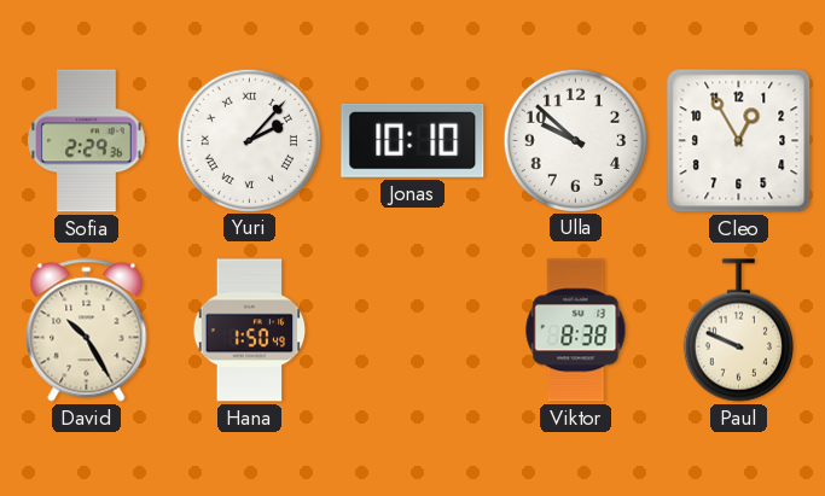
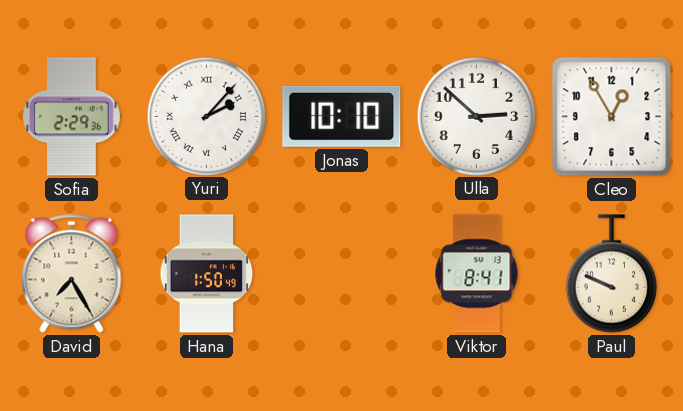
Ulla: 9:52 -> 2:52
David: 10:25 -> 7:25
Viktor: 8:38 -> 8:41
